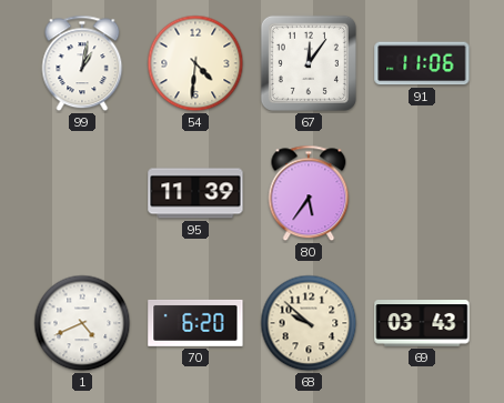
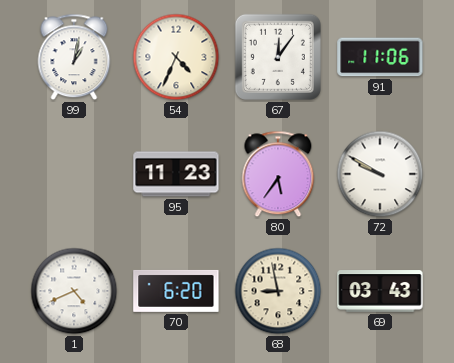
54: 4:31 -> 4:34
95: 11:39 -> 11:23
72: none -> 9:50
68: 9:52 -> 8:58
